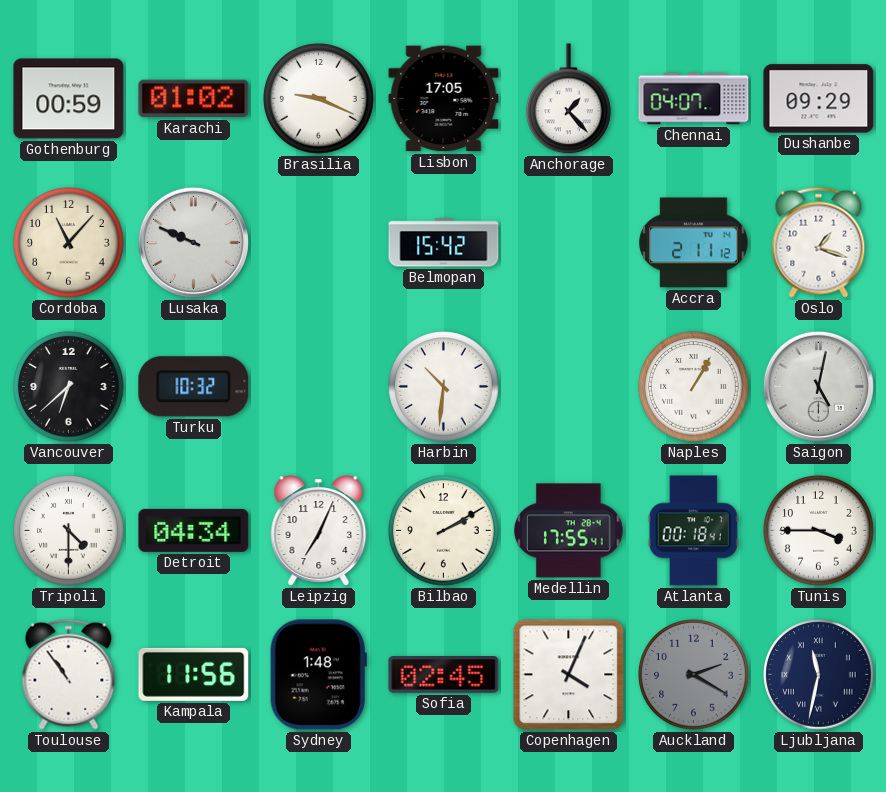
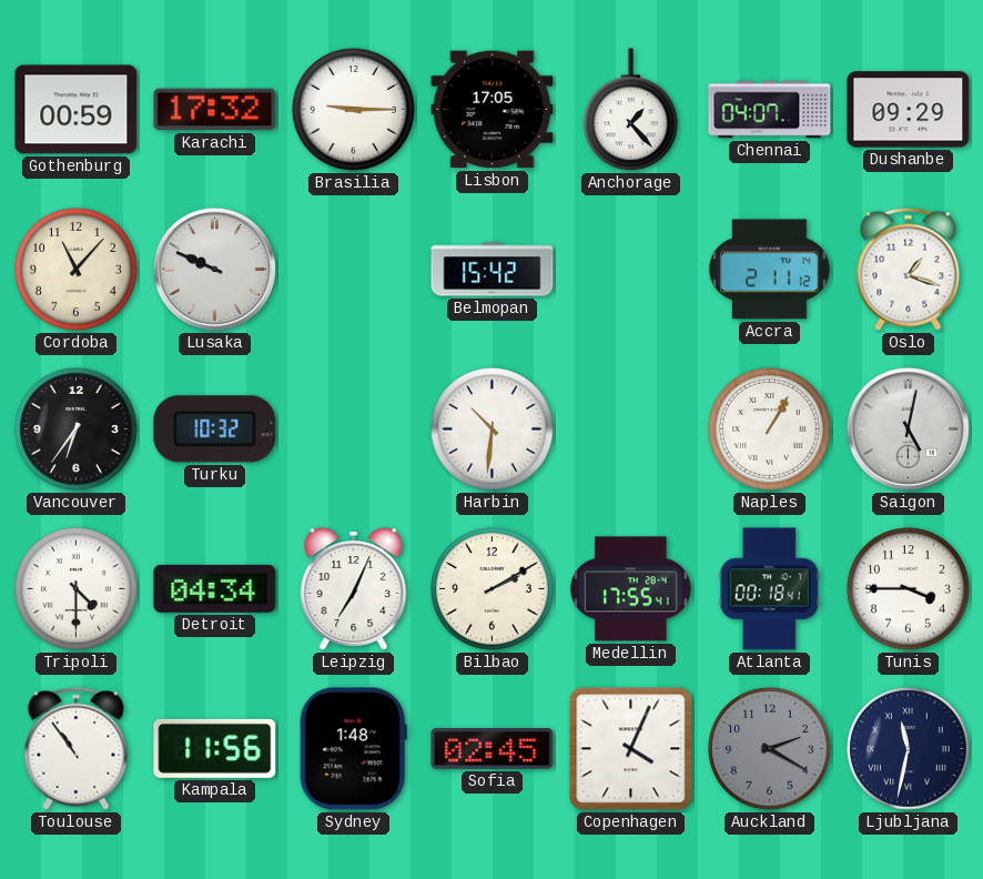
Karachi: 01:02 -> 17:32
Brasilia: 9:19 -> 9:15
Vancouver: 6:38 -> 6:36
